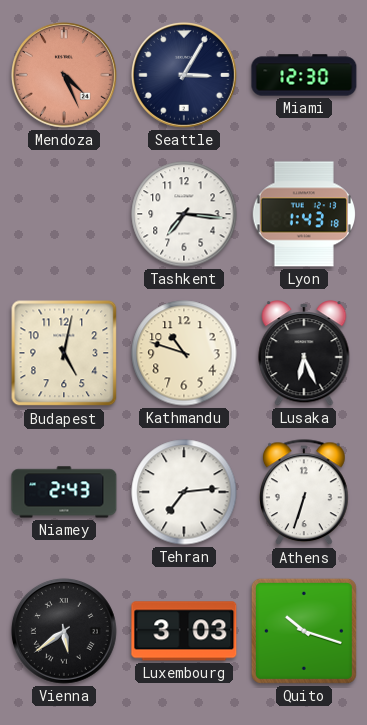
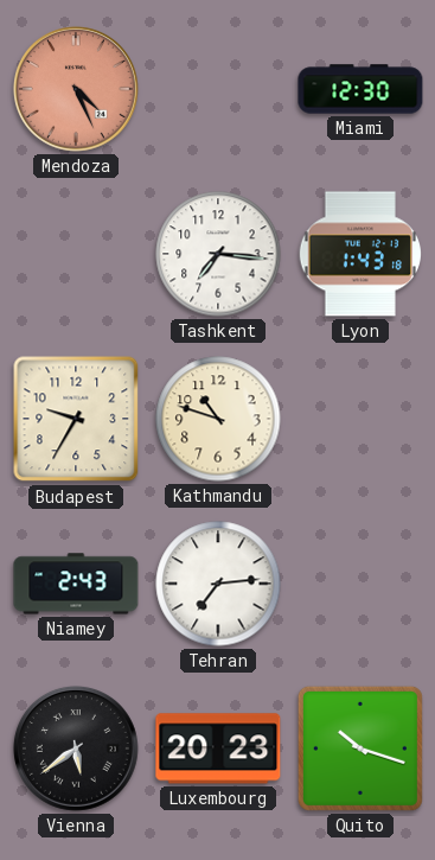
Seattle: 3:05 -> none
Budapest: 5:02 -> 9:35
Lusaka: 6:26 -> none
Athens: 6:33 -> none
Luxembourg: 3:03 -> 20:23
